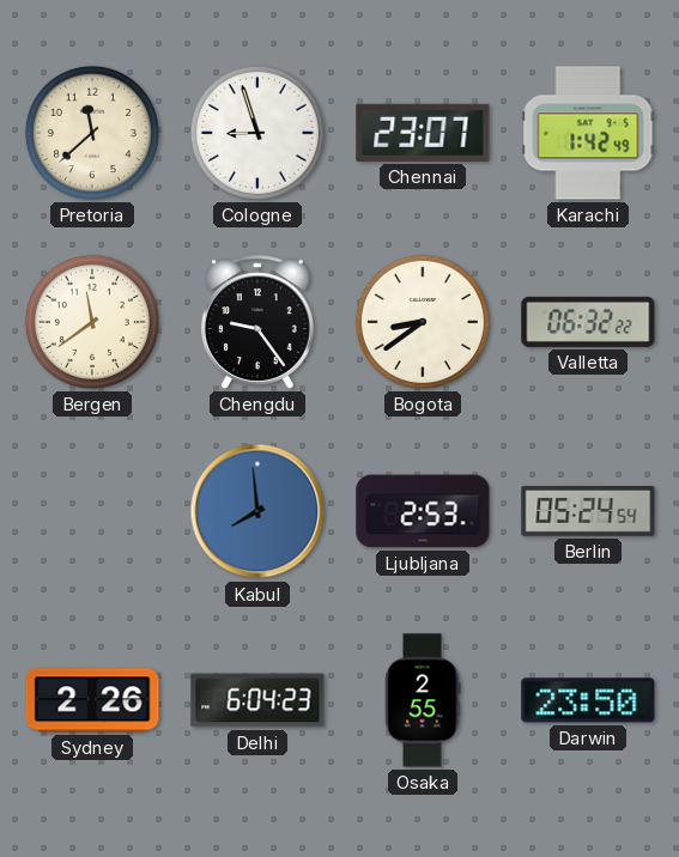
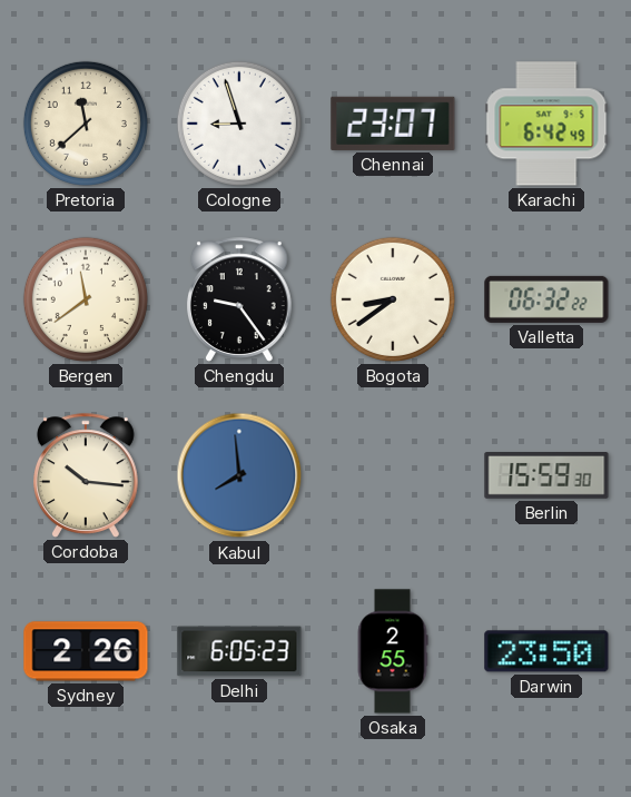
Karachi: 1:42 -> 6:42
Cordoba: none -> 10:16
Ljubljana: 2:53 -> none
Berlin: 05:24 -> 15:59
Delhi: 6:04 -> 6:05
